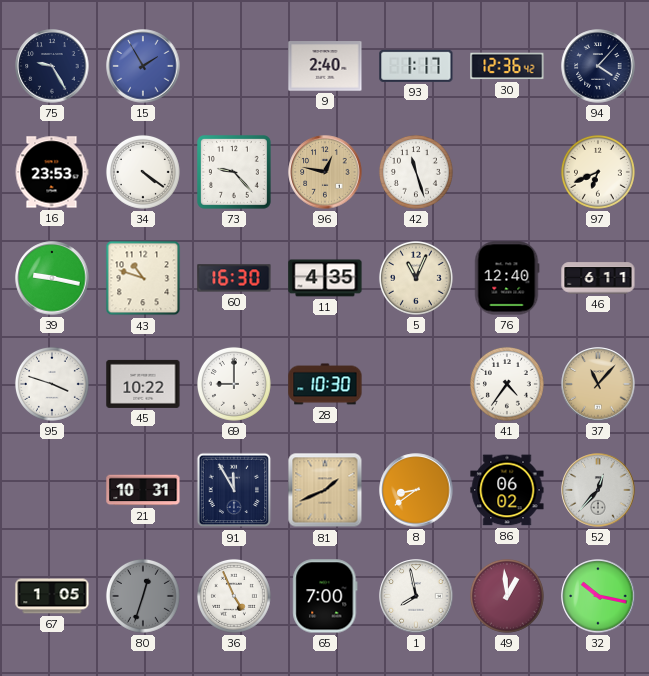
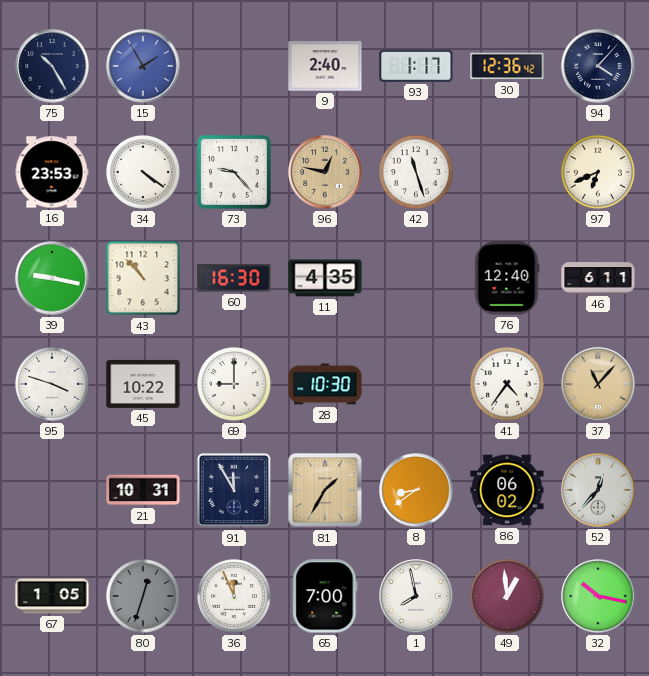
75: 9:25 -> 10:25
43: 10:48 -> 10:53
5: 11:04 -> none
81: 1:41 -> 1:35
36: 4:56 -> 11:56
